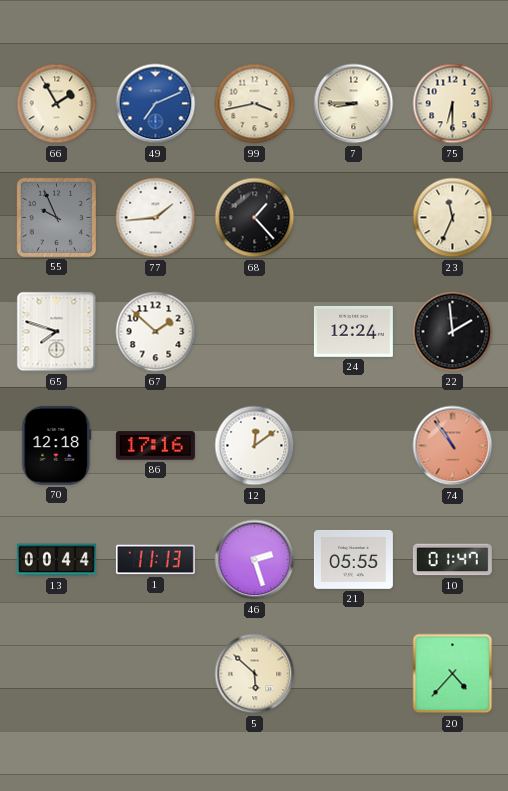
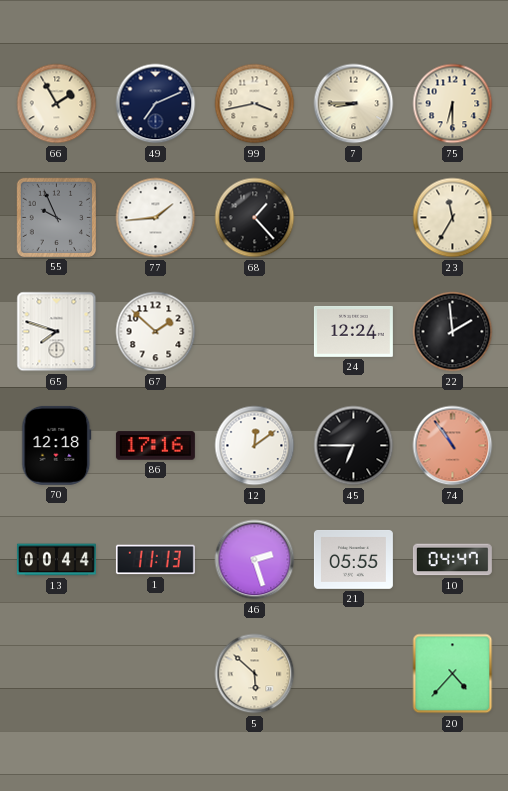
49 dial: blue -> navy
23: 11:34 -> 11:35
45: none -> 6:45
10: 01:47 -> 04:47
